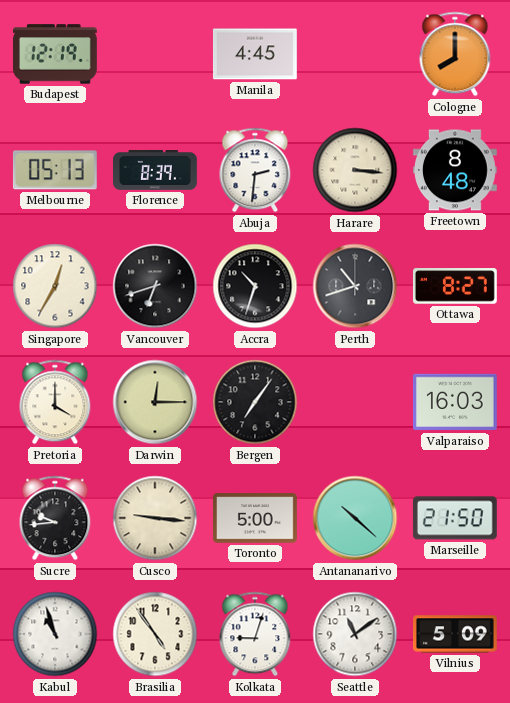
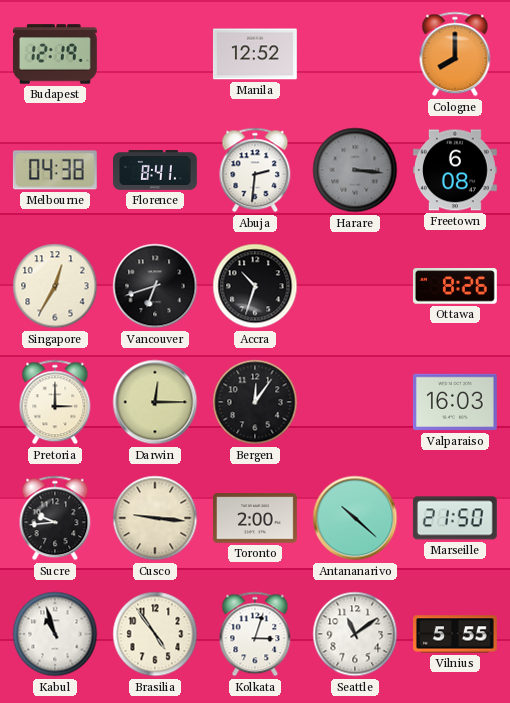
Manila: 4:45 -> 12:52
Melbourne: 05:13 -> 04:38
Florence: 8:39 -> 8:41
Harare dial: cream -> grey
Freetown: 8:48 -> 6:08
Perth: 10:42 -> none
Ottawa: 8:27 -> 8:26
Pretoria: 4:00 -> 3:00
Bergen: 7:06 -> 12:06
Toronto: 5:00 -> 2:00
Kolkata: 9:03 -> 3:03
Vilnius: 5:09 -> 5:55
